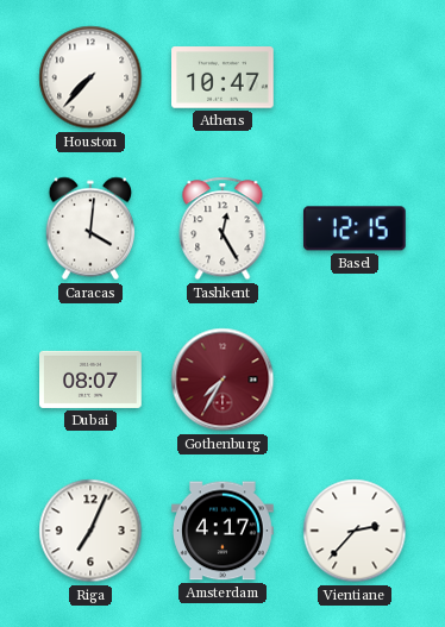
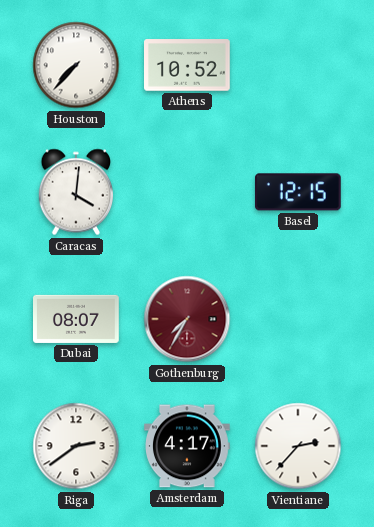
Athens: 10:47 -> 10:52
Tashkent: 12:25 -> none
Riga: 7:04 -> 2:39
